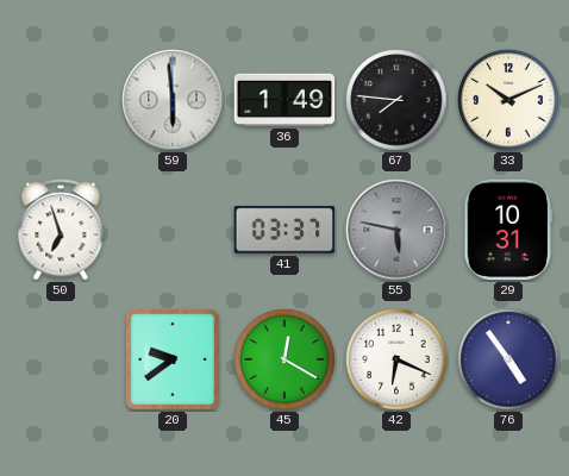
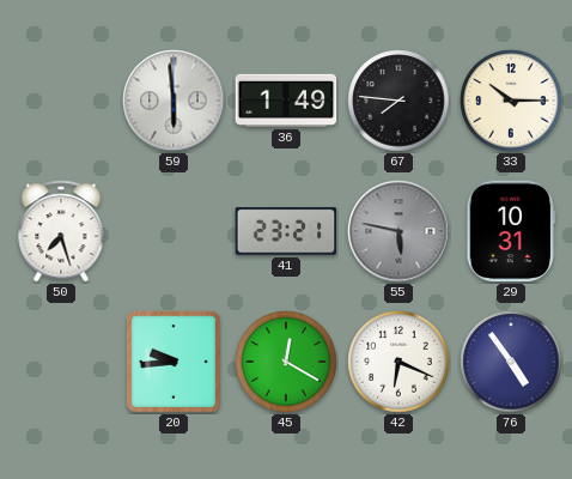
33: 10:11 -> 10:15
50: 6:57 -> 7:27
41: 03:37 -> 23:21
20: 9:39 -> 9:44
